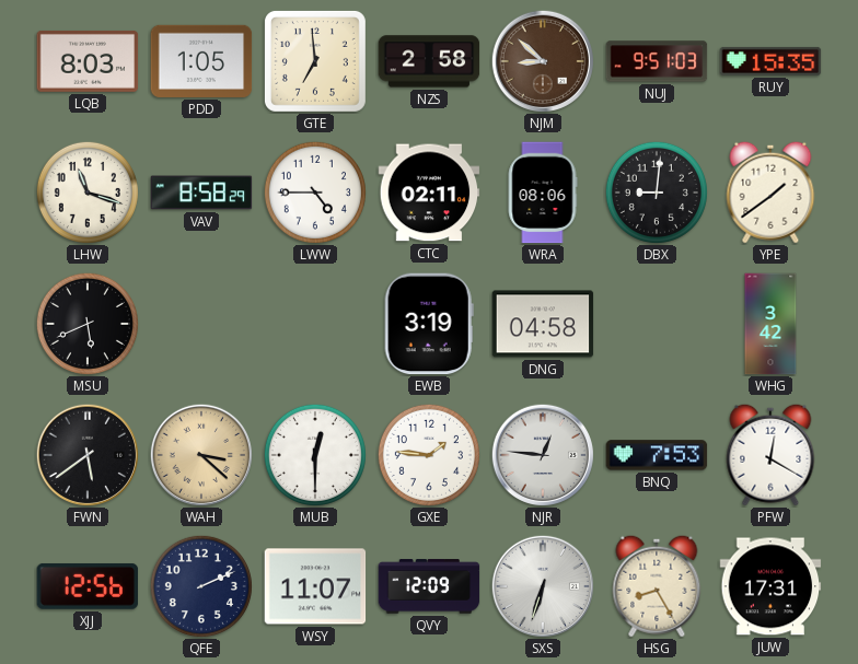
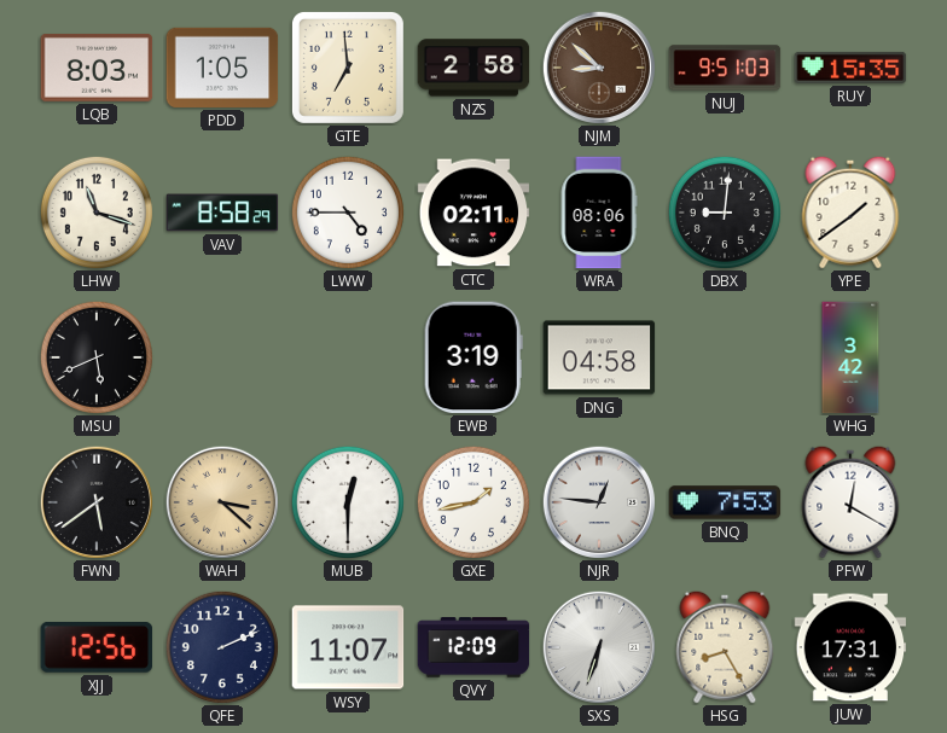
GXE: 1:46 -> 1:43
